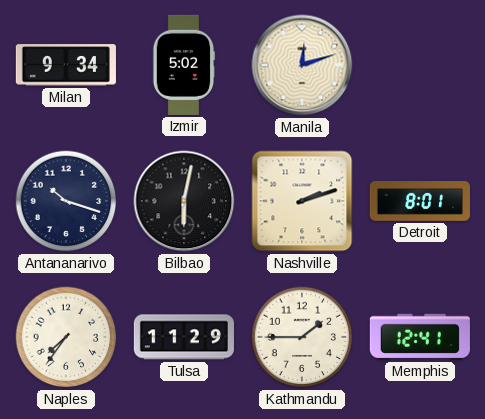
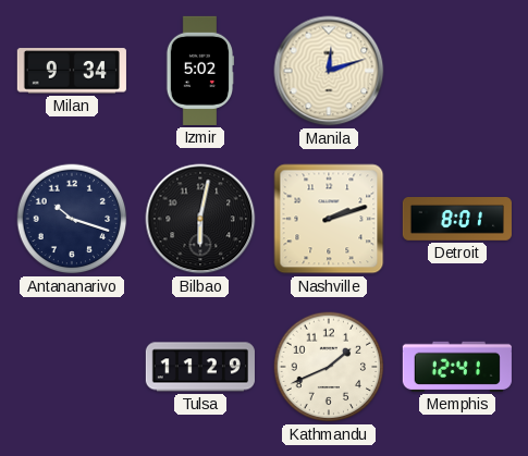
Naples: 7:36 -> none
Kathmandu: 1:45 -> 1:41
